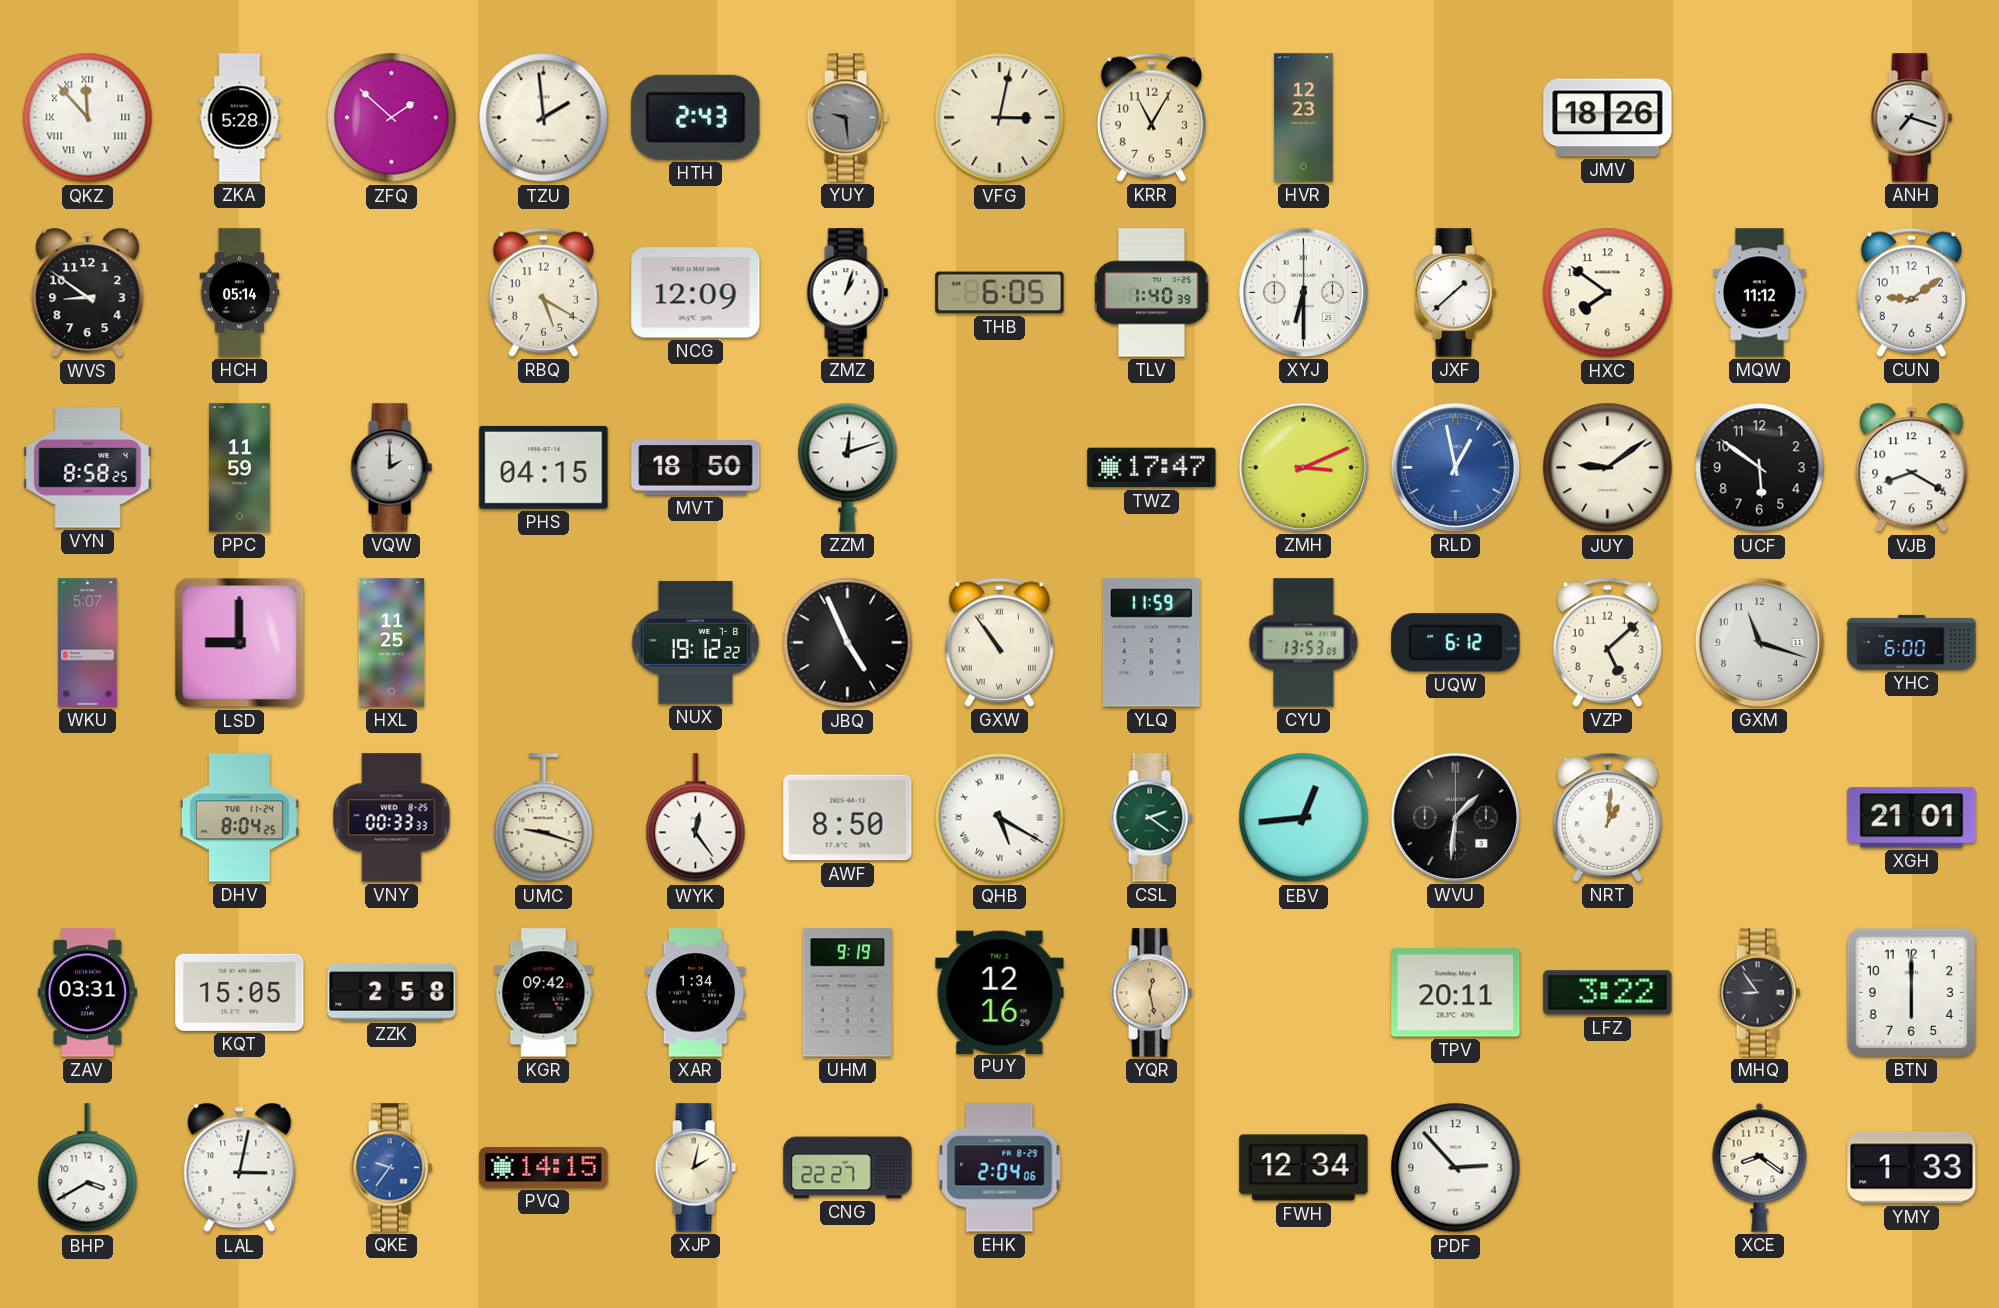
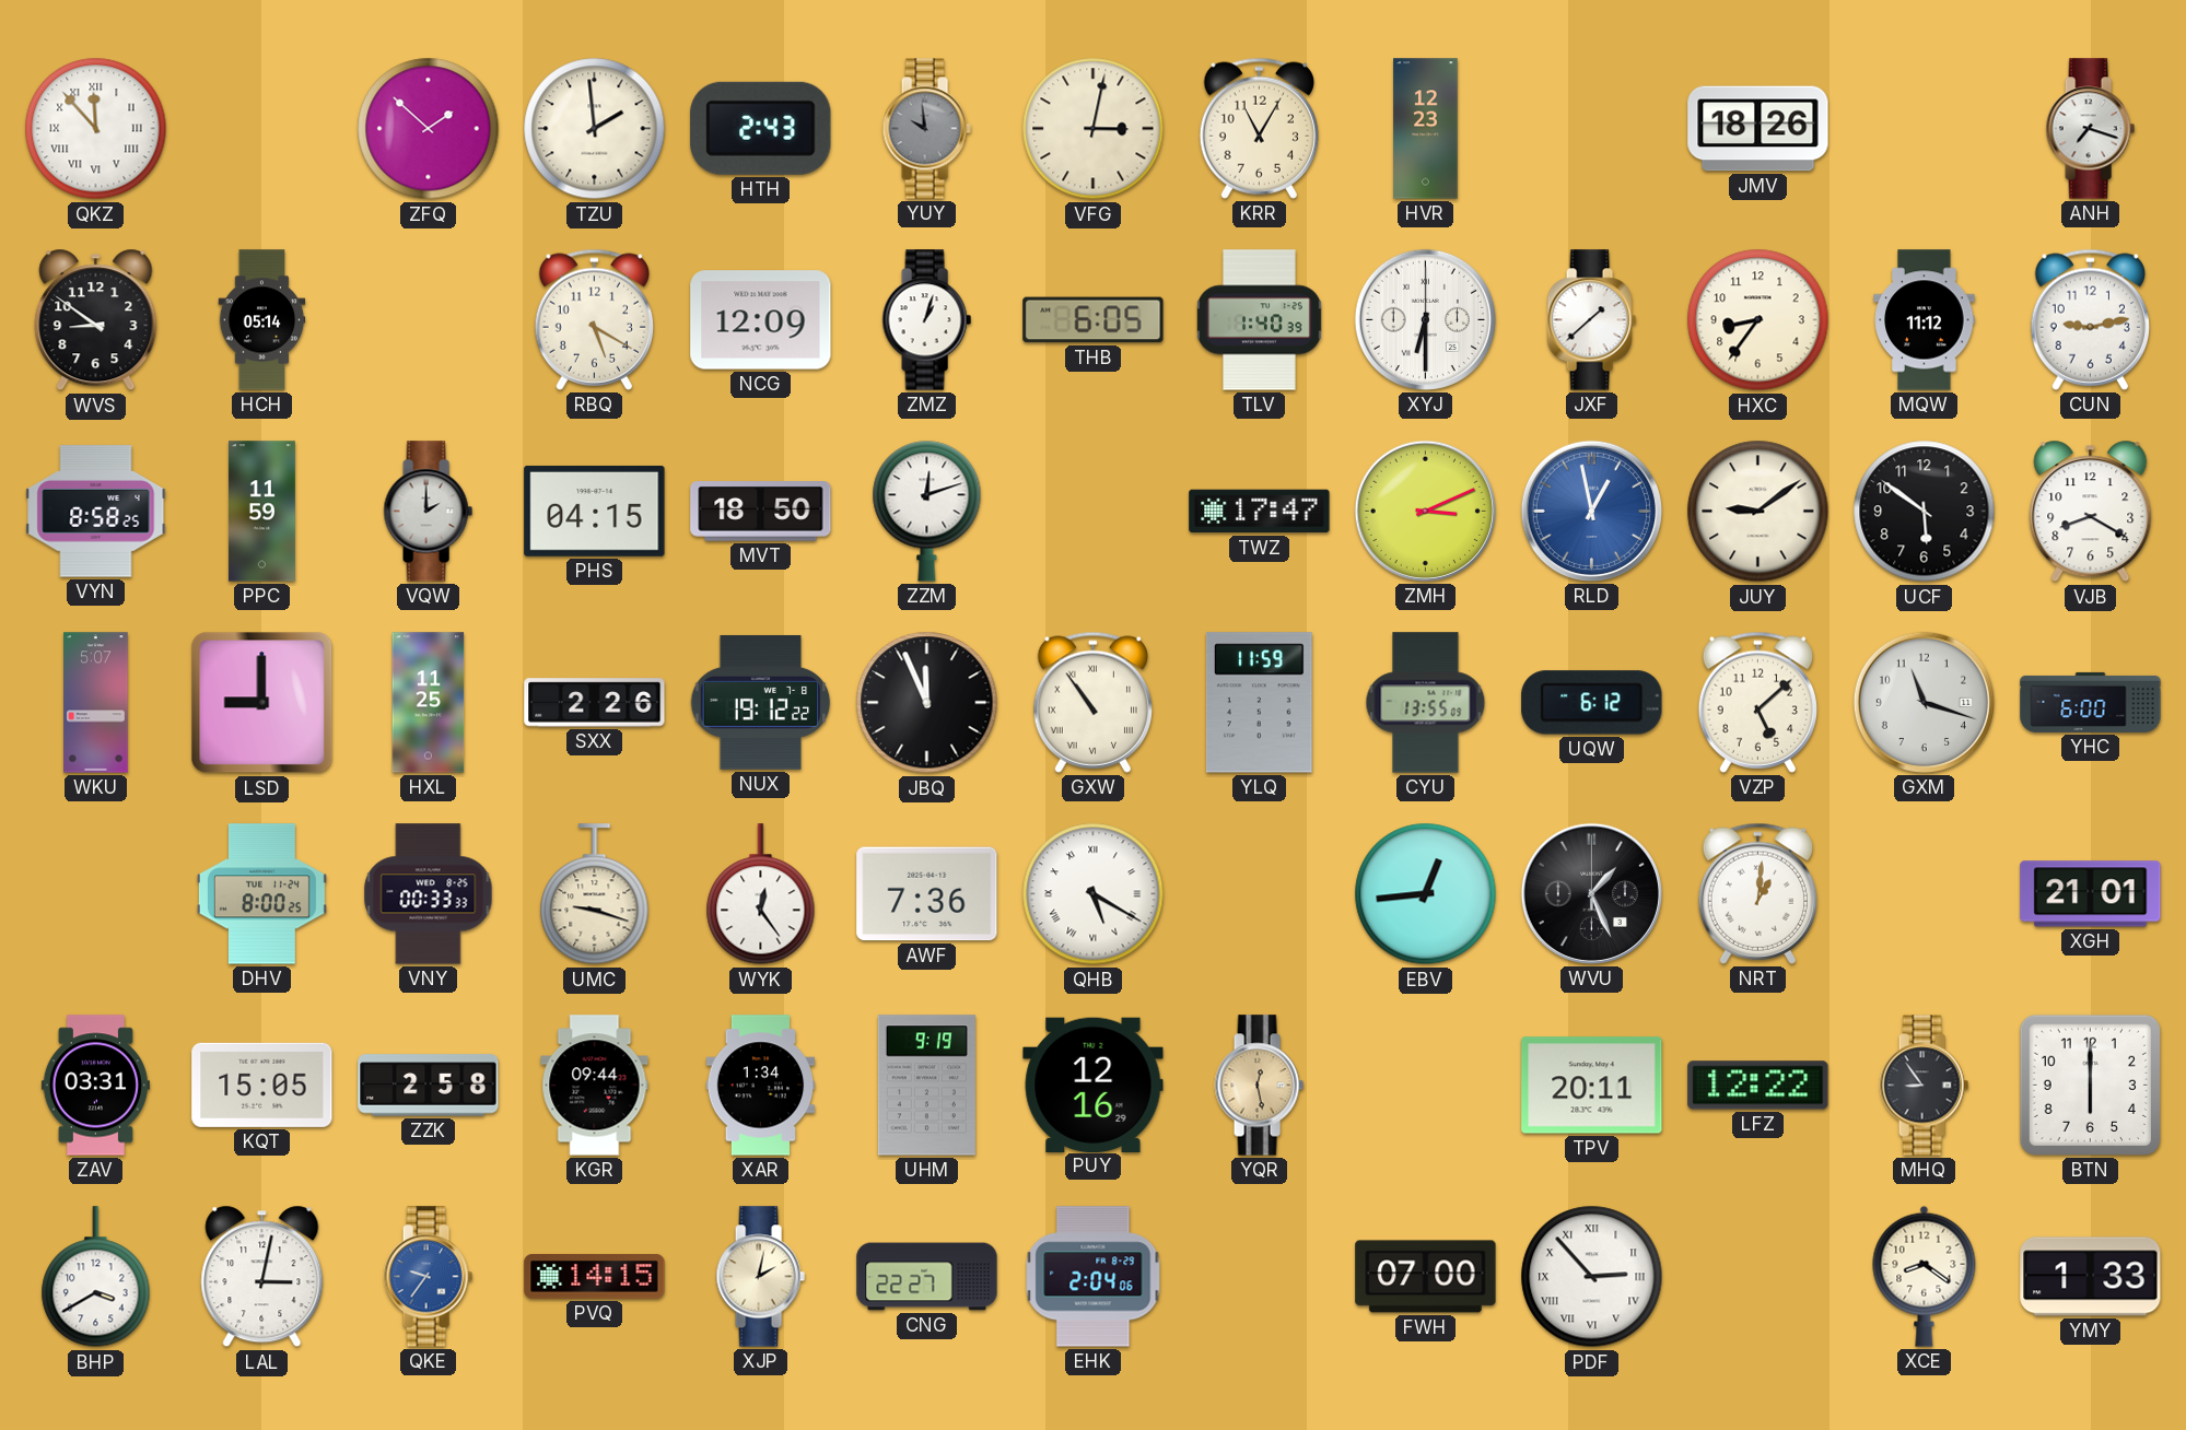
ZKA: 5:28 -> none
YUY: 9:29 -> 9:59
HXC: 7:51 -> 8:36
CUN: 9:09 -> 9:13
SXX: none -> 2:26
JBQ: 4:56 -> 11:56
CYU: 13:53 -> 13:55
DHV: 8:04 -> 8:00
AWF: 8:50 -> 7:36
CSL: 2:21 -> none
WVU: 1:31 -> 1:26
KGR: 09:42 -> 09:44
LFZ: 3:22 -> 12:22
FWH: 12:34 -> 07:00
PDF numerals: Arabic -> Roman
